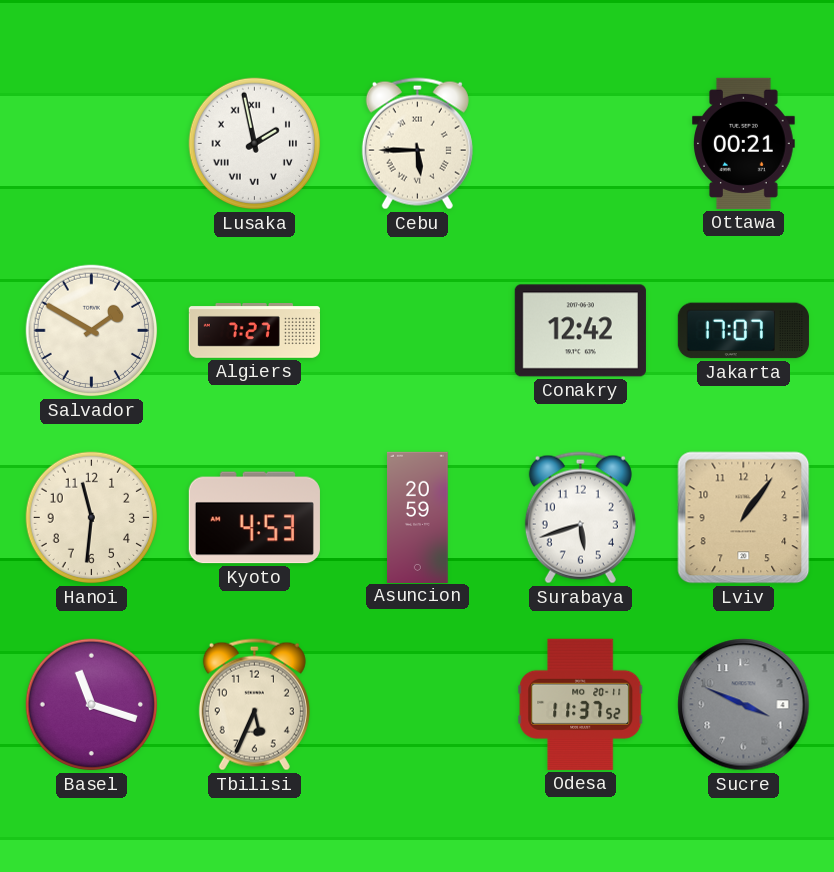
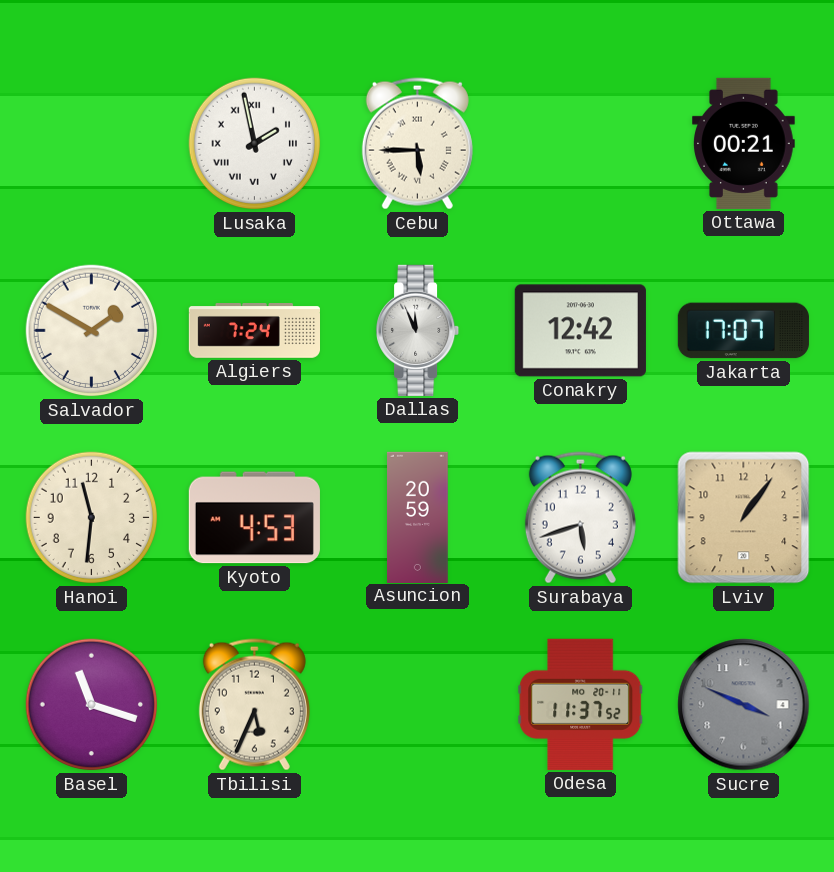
Algiers: 7:27 -> 7:24
Dallas: none -> 11:56
